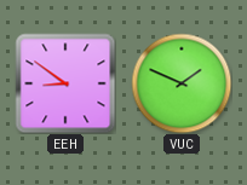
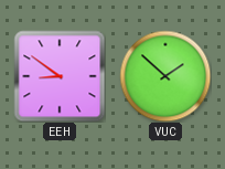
VUC: 1:49 -> 1:52
